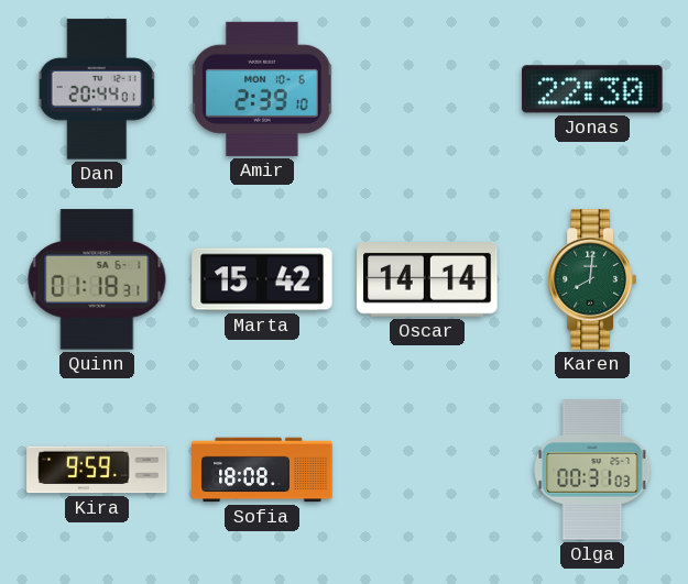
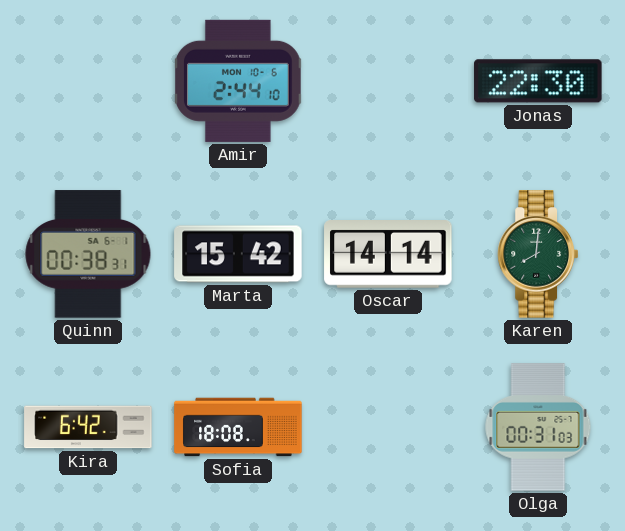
Dan: 20:44 -> none
Amir: 2:39 -> 2:44
Quinn: 01:18 -> 00:38
Kira: 9:59 -> 6:42
